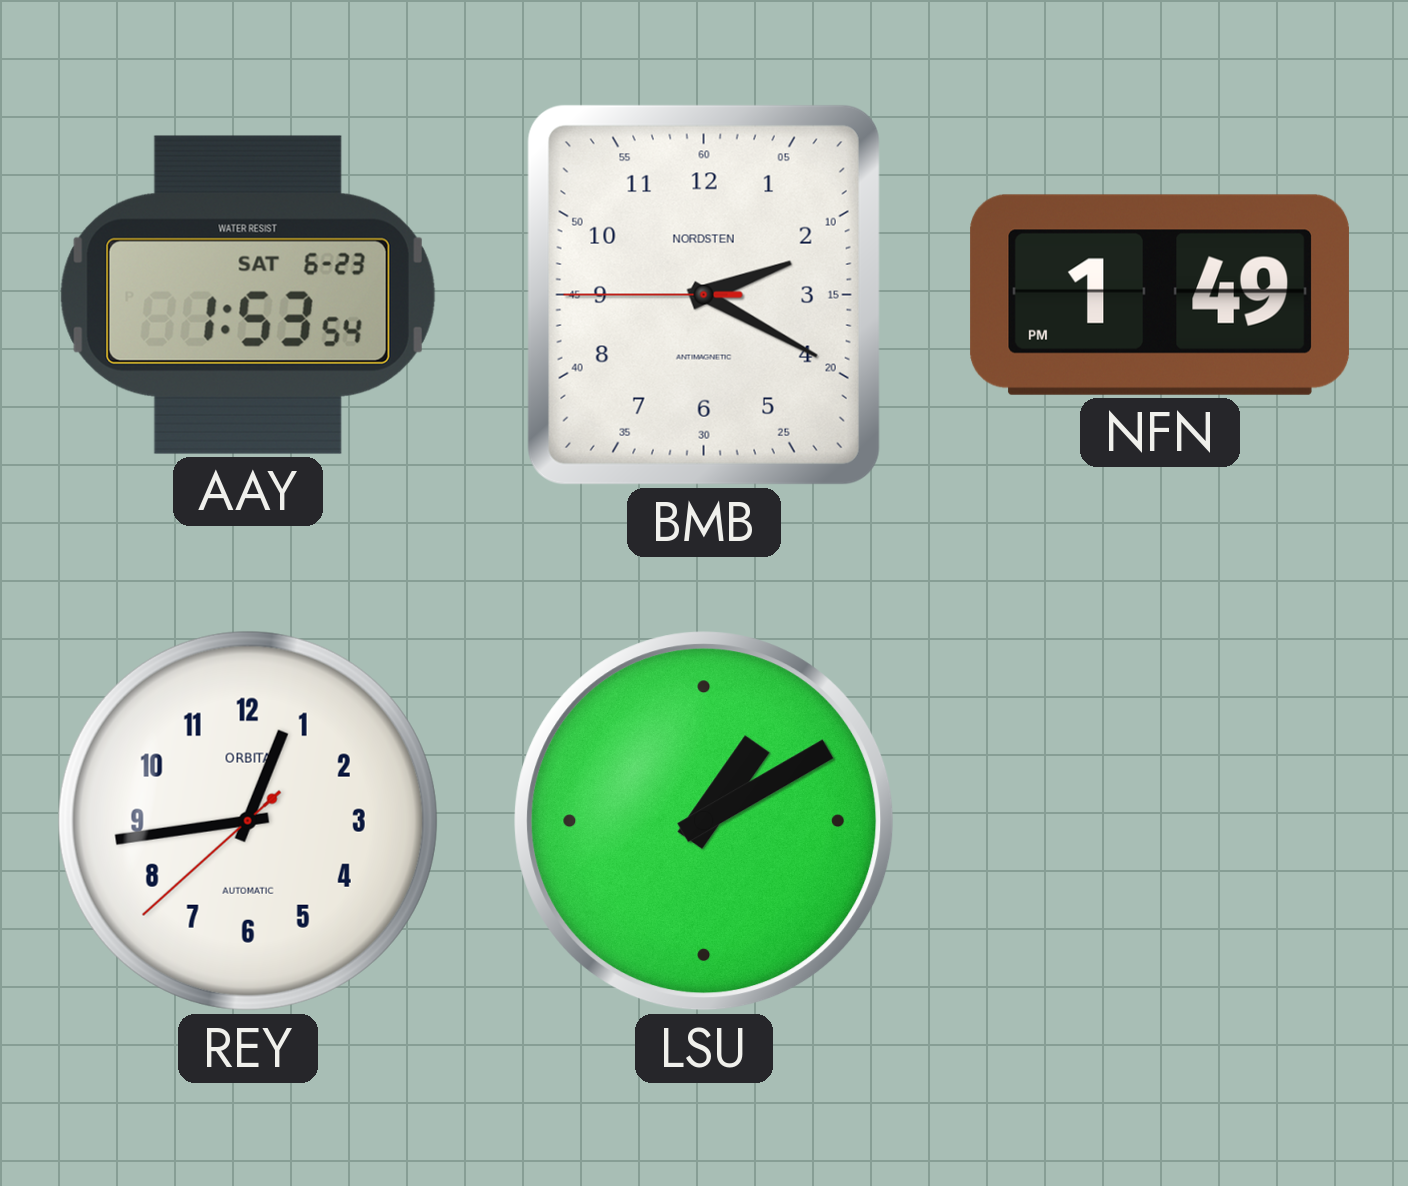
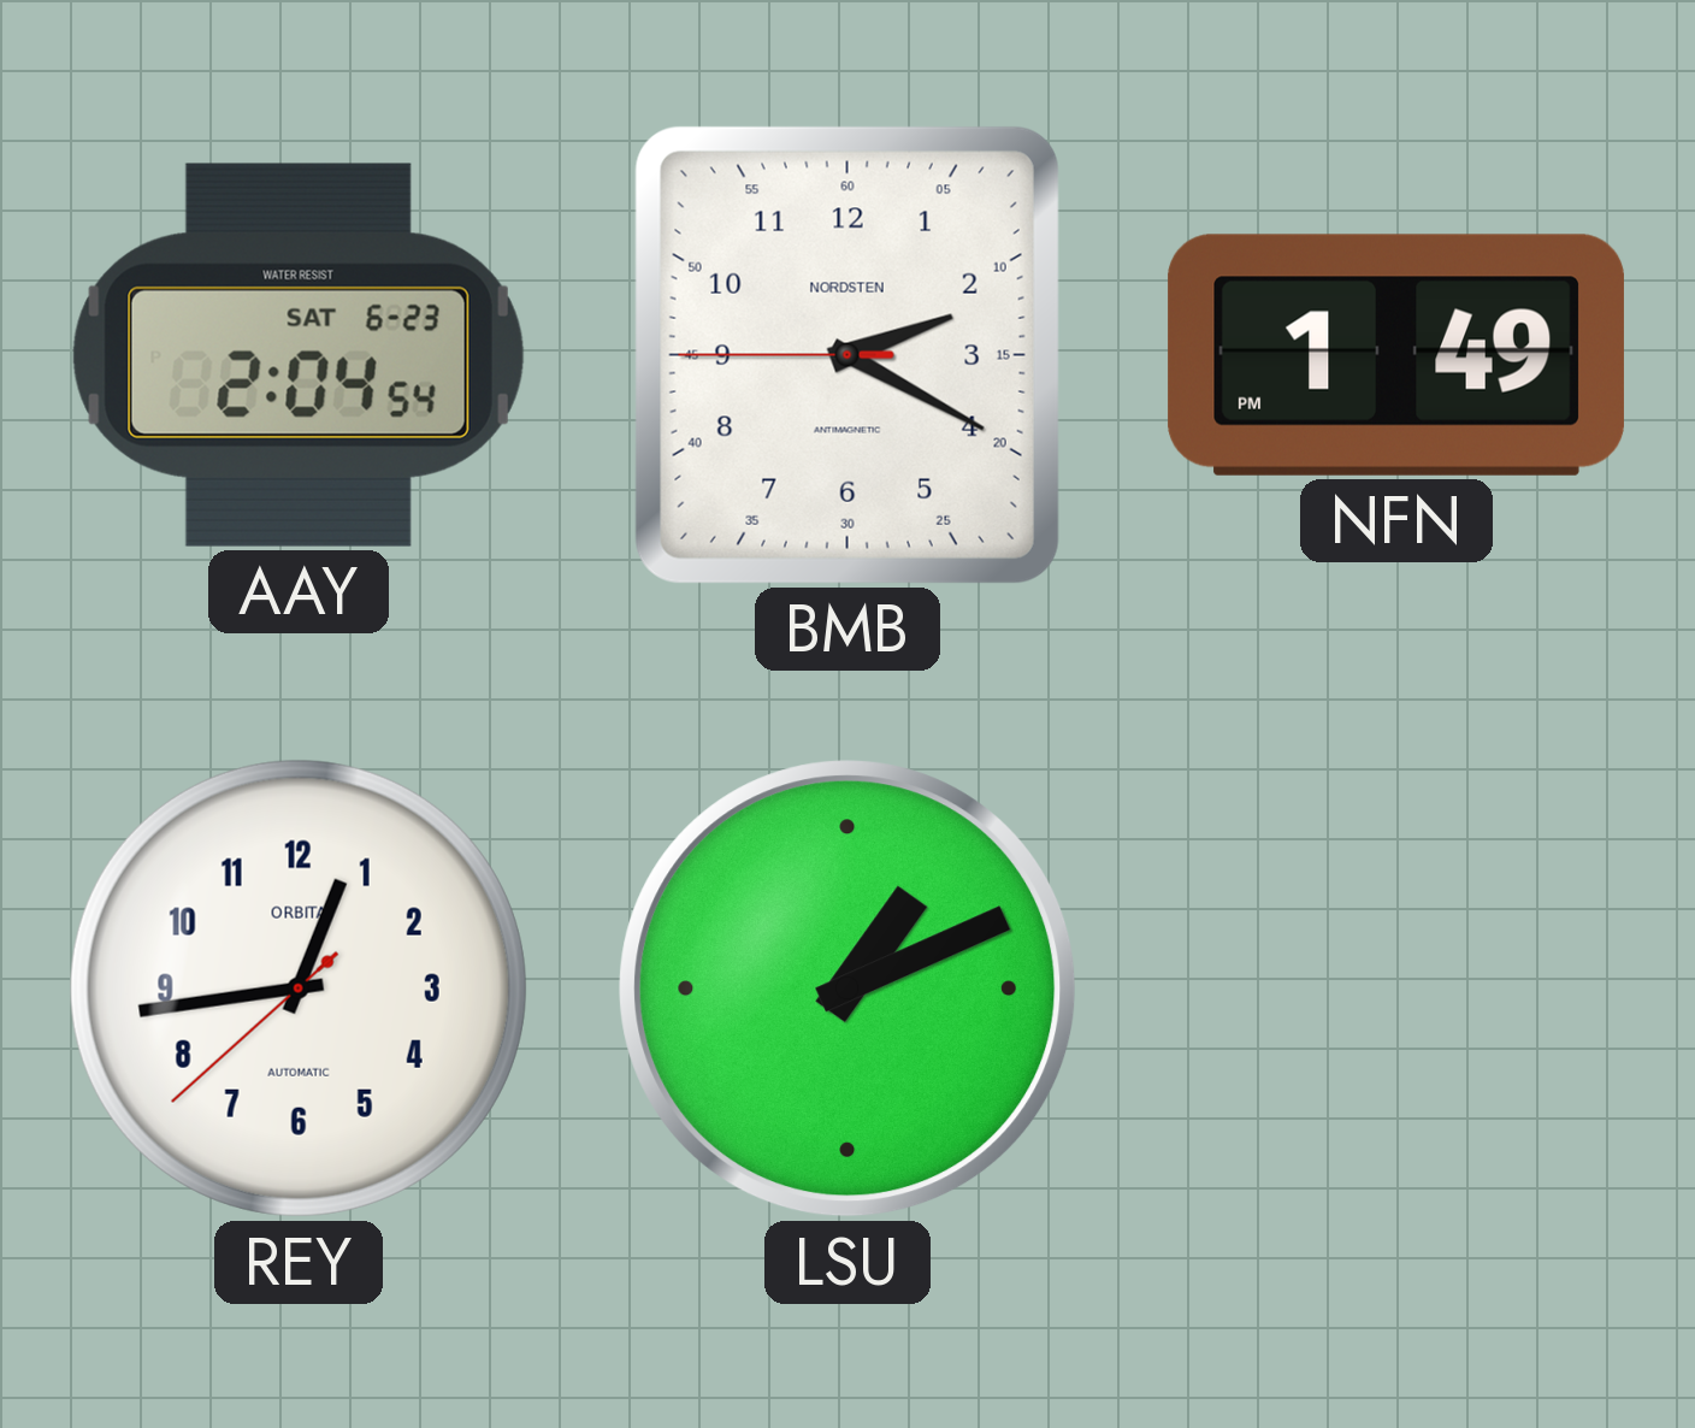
AAY: 1:53 -> 2:04
LSU: 1:10 -> 1:11
